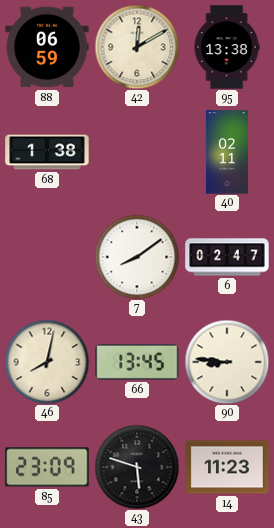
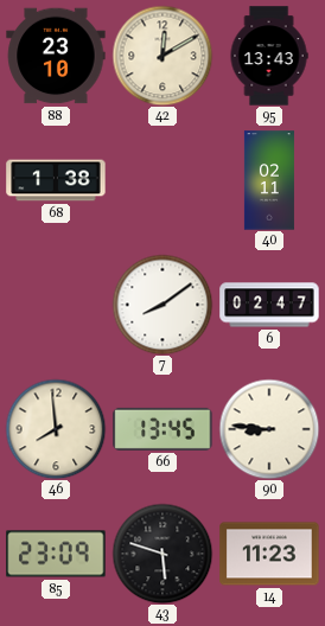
88: 06:59 -> 23:10
95: 13:38 -> 13:43
46: 8:02 -> 7:59
